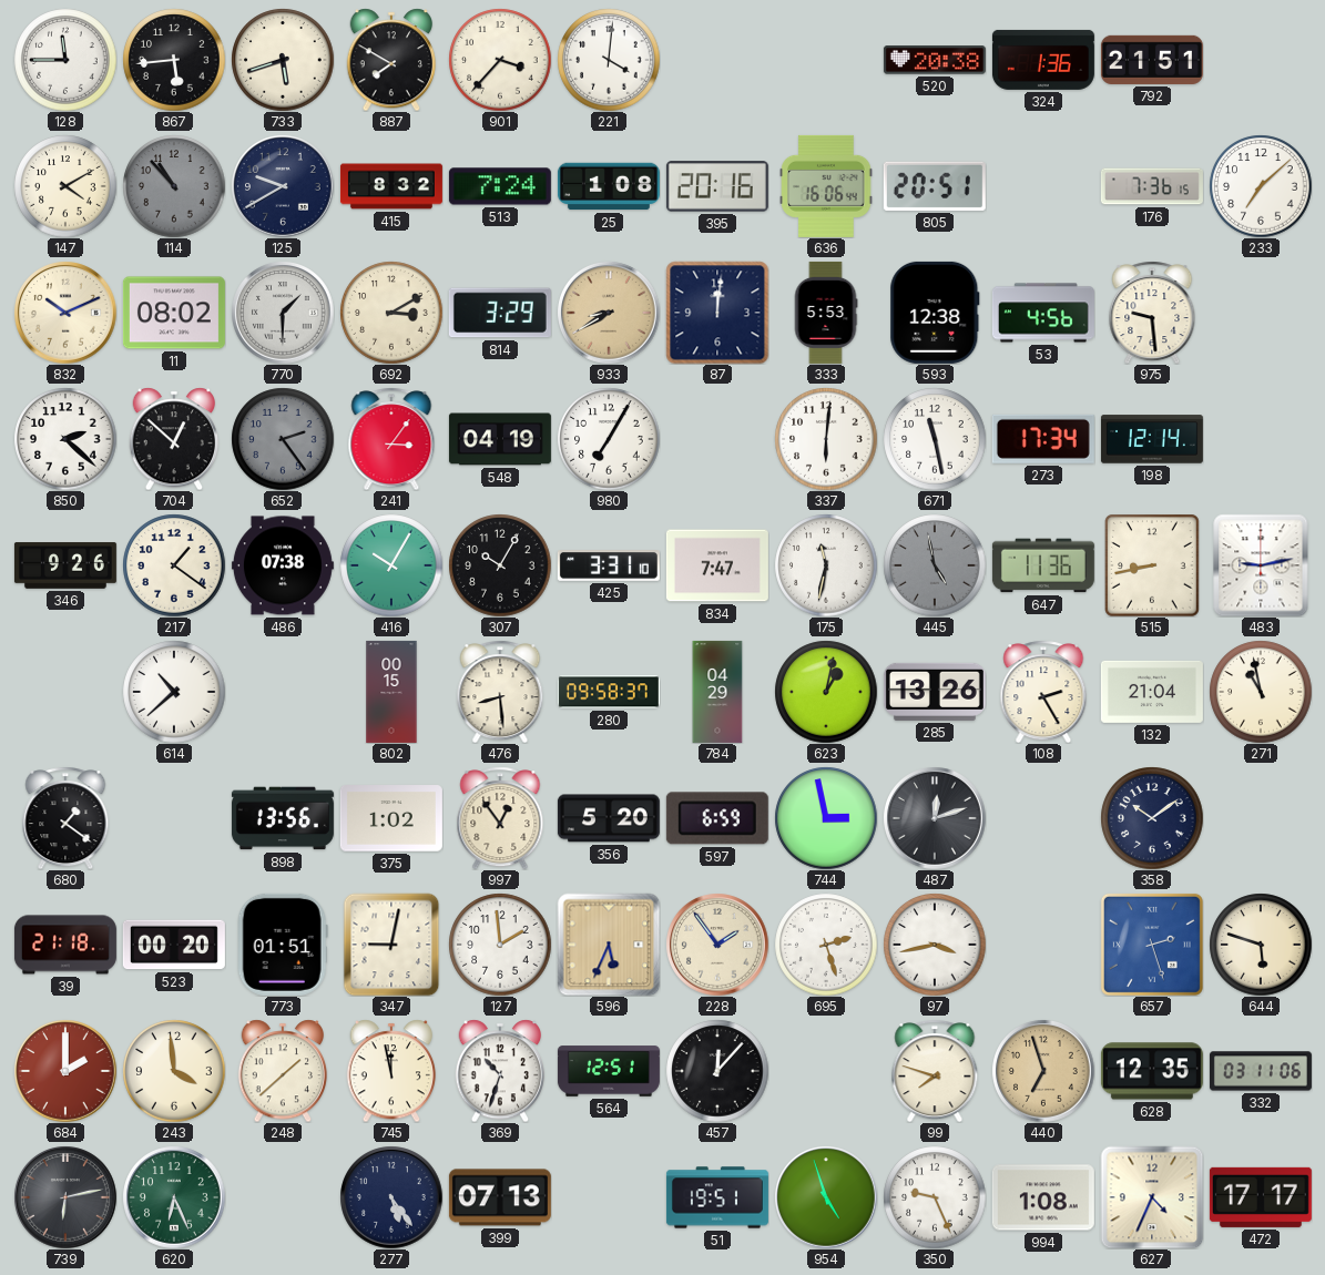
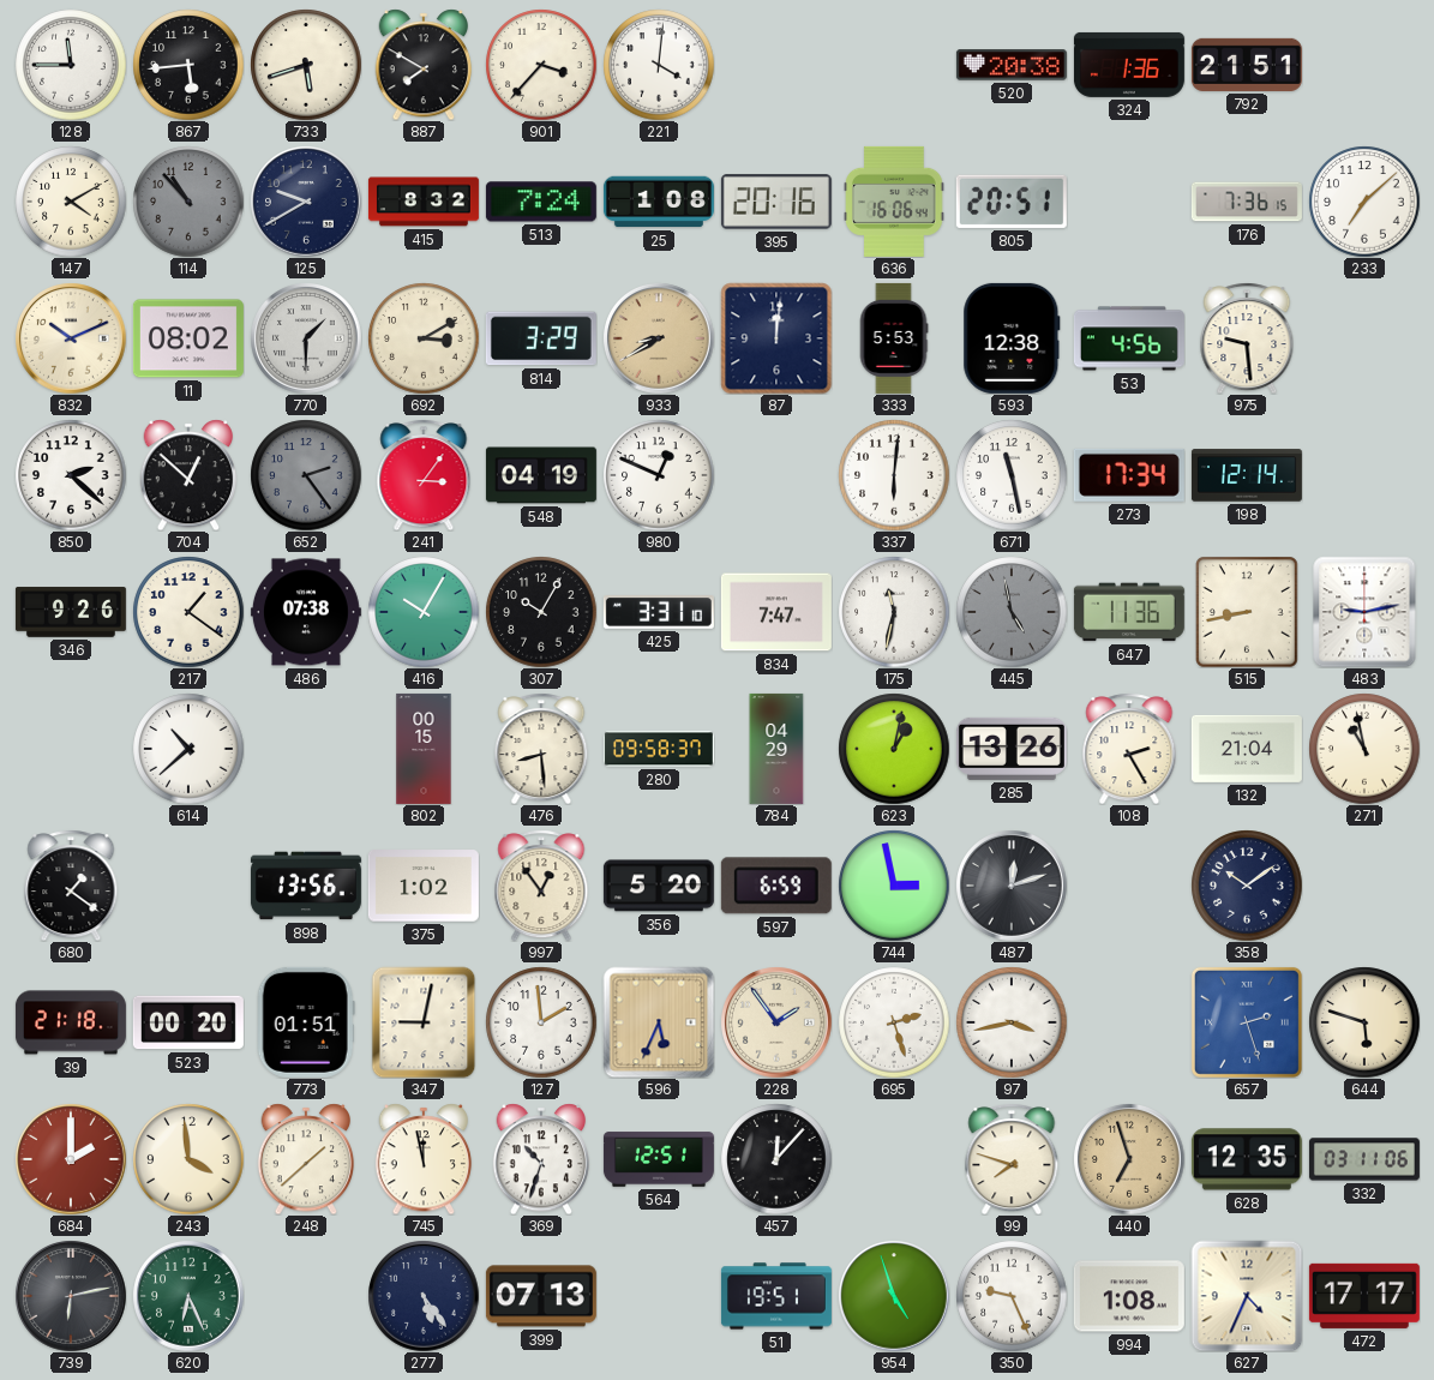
980: 7:05 -> 12:49
